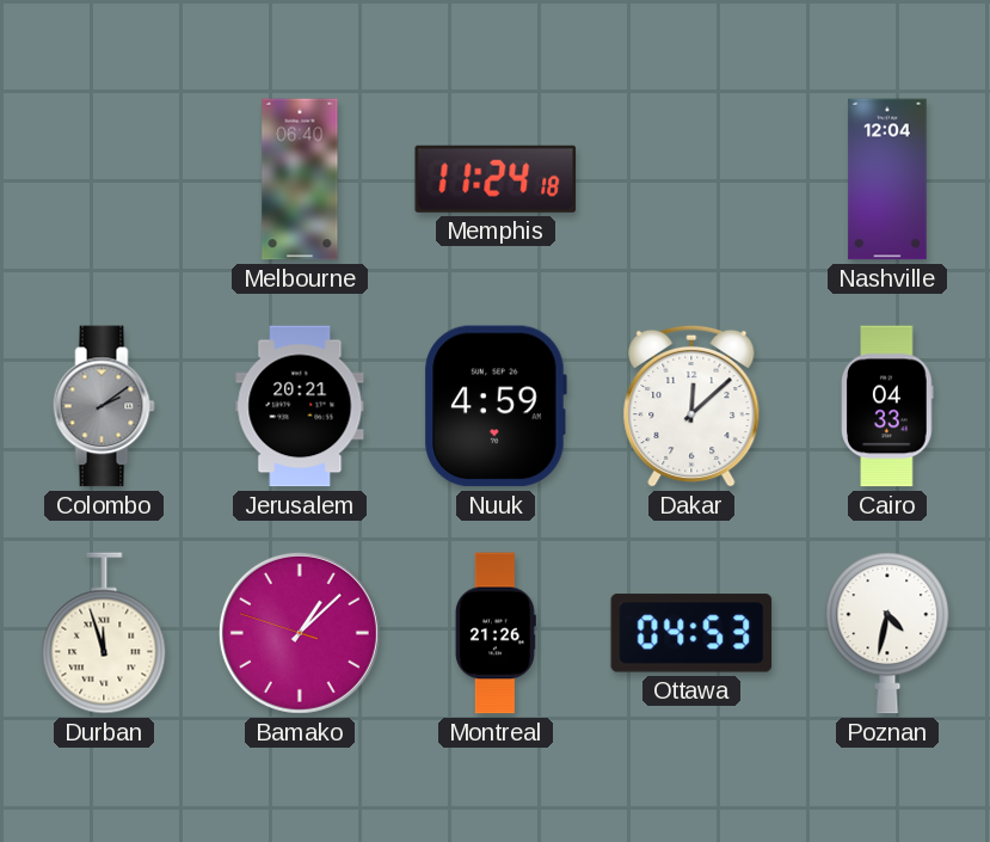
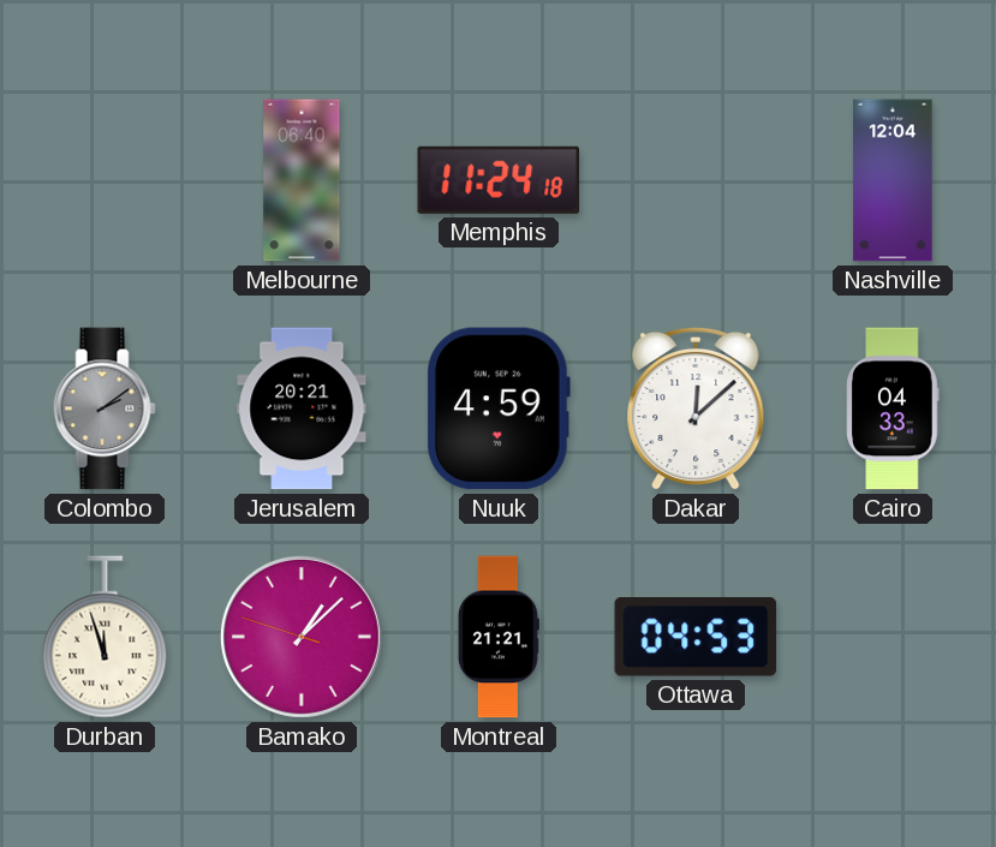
Montreal: 21:26 -> 21:21
Poznan: 4:32 -> none
